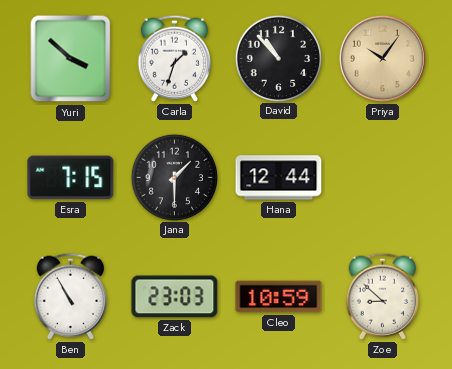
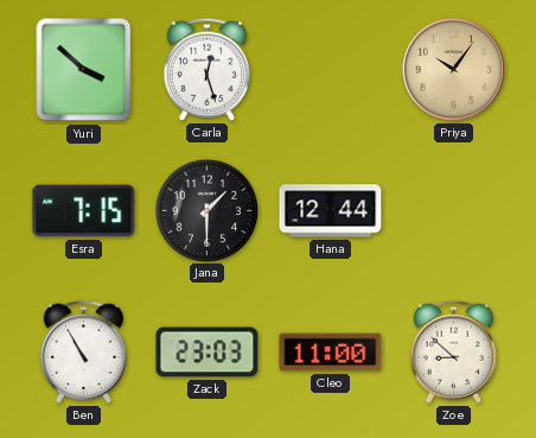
Carla: 1:33 -> 12:27
David: 10:53 -> none
Cleo: 10:59 -> 11:00
